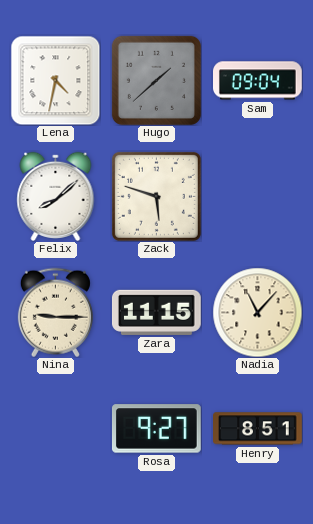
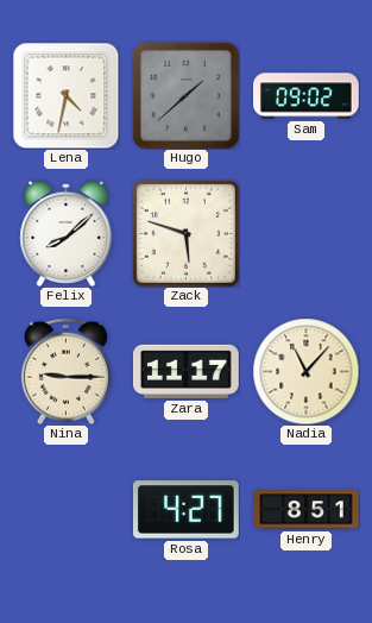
Sam: 09:04 -> 09:02
Zara: 11:15 -> 11:17
Rosa: 9:27 -> 4:27
